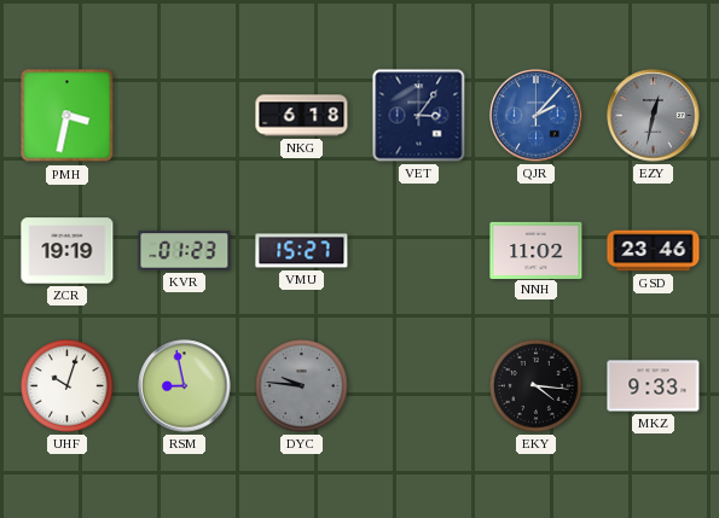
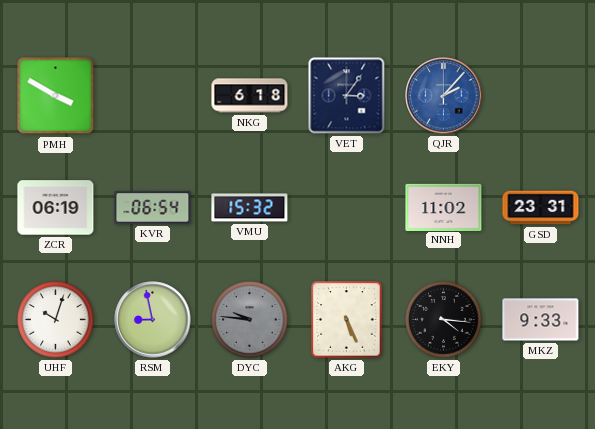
PMH: 3:32 -> 3:50
EZY: 12:32 -> none
ZCR: 19:19 -> 06:19
KVR: 01:23 -> 06:54
VMU: 15:27 -> 15:32
GSD: 23:46 -> 23:31
AKG: none -> 5:26
